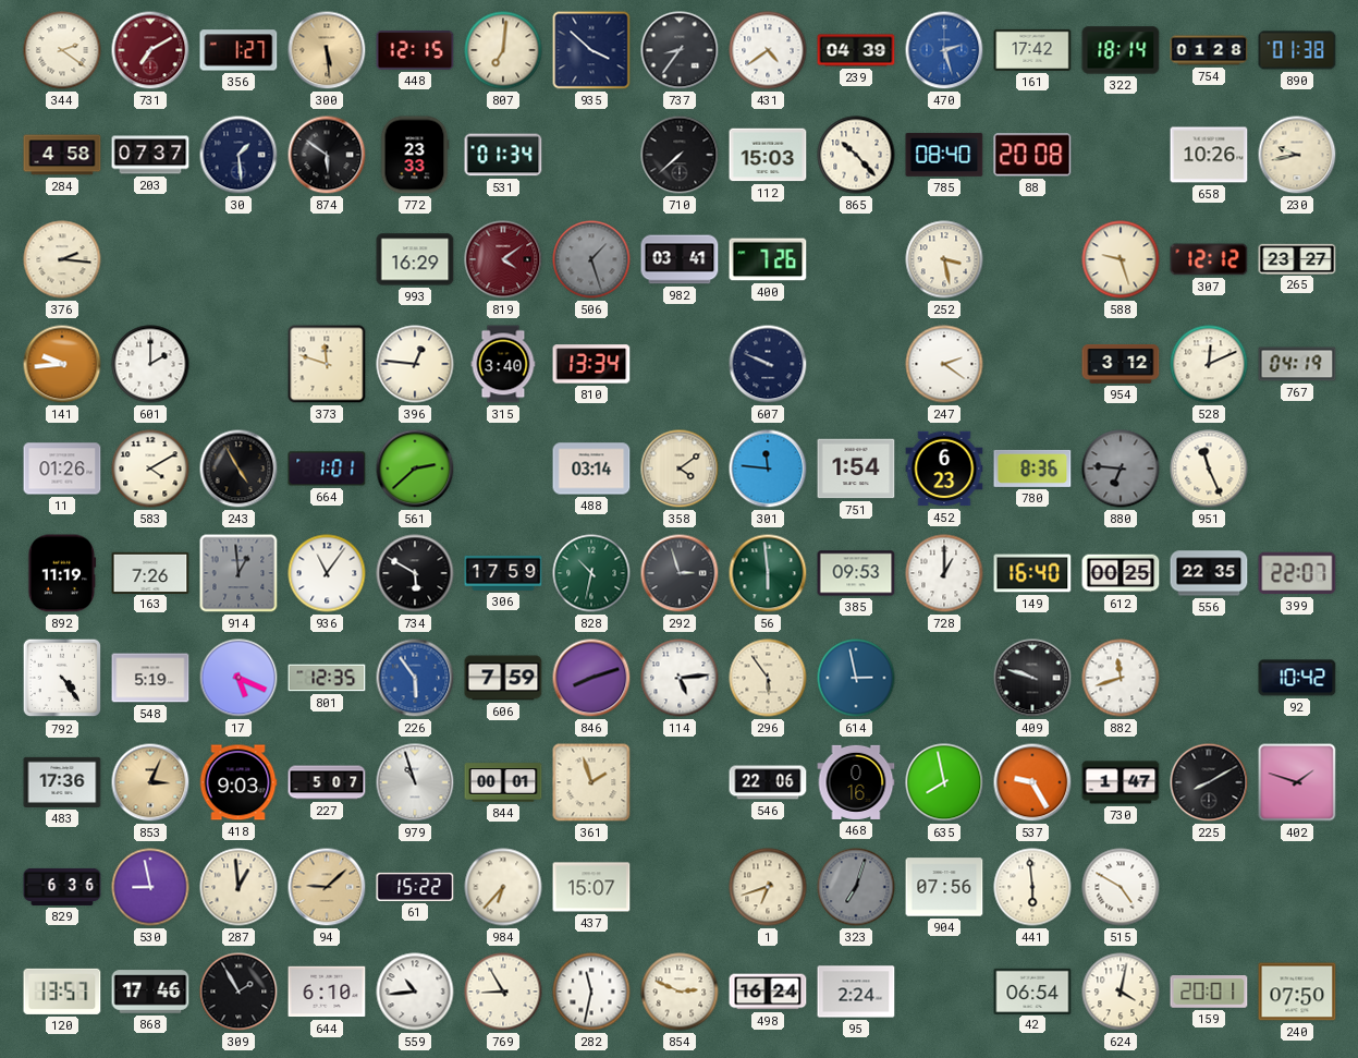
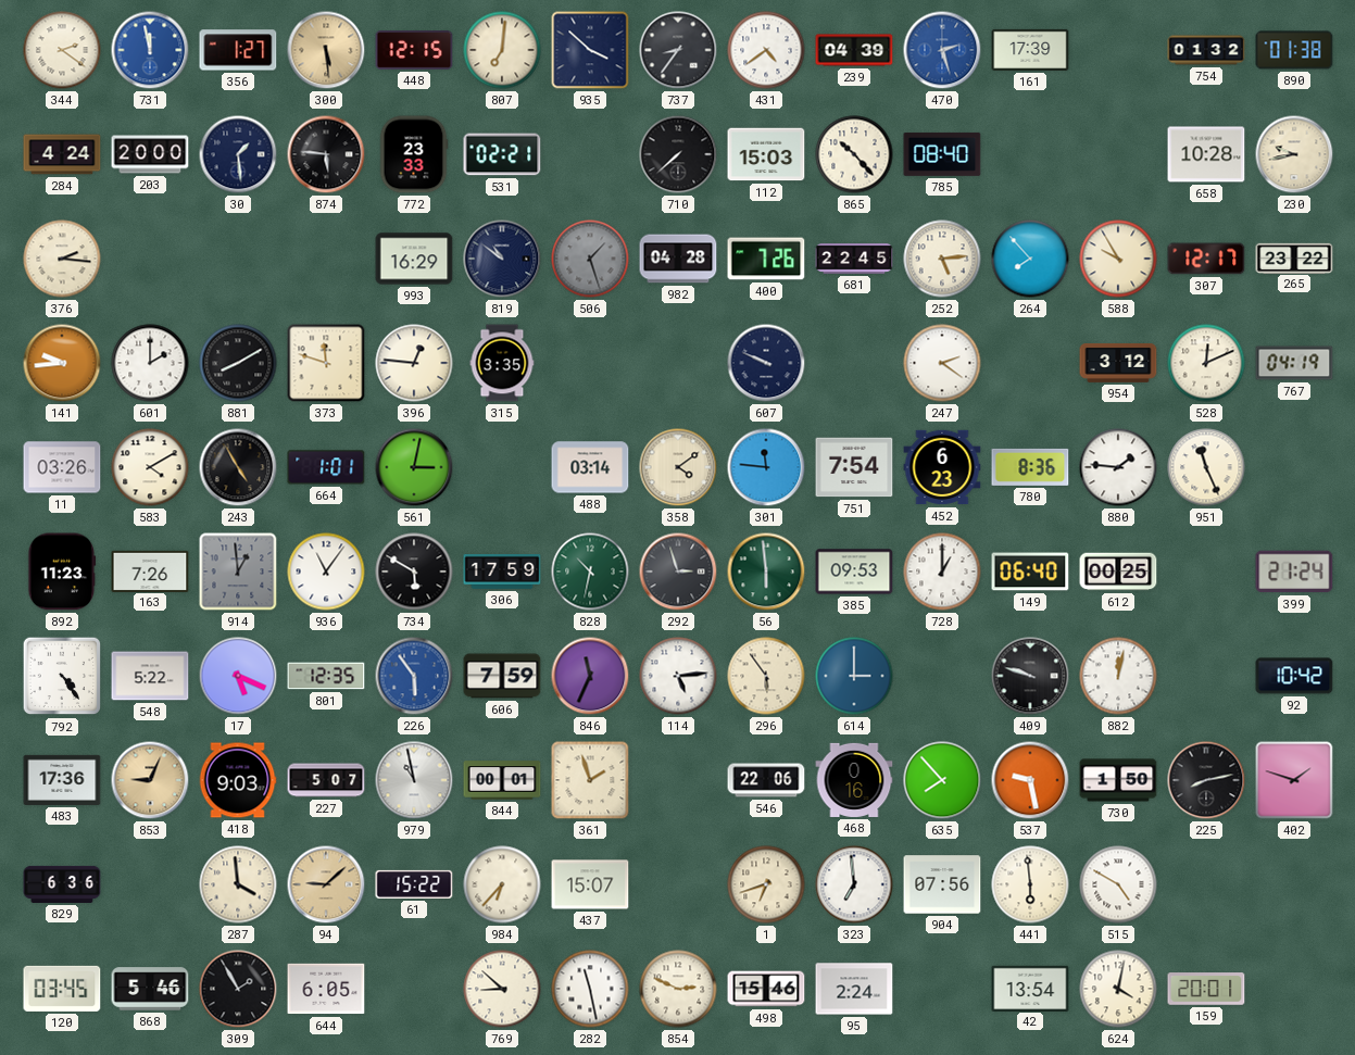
731: 7:10 -> 11:58
731 dial: burgundy -> blue
161: 17:42 -> 17:39
322: 18:14 -> none
754: 01:28 -> 01:32
284: 4:58 -> 4:24
203: 07:37 -> 20:00
874: 5:51 -> 5:46
531: 01:34 -> 02:21
88: 20:08 -> none
658: 10:26 -> 10:28
819: 4:09 -> 10:51
819 dial: burgundy -> navy
982: 03:41 -> 04:28
681: none -> 22:45
252: 3:28 -> 5:14
264: none -> 7:53
588: 9:27 -> 9:55
307: 12:12 -> 12:17
265: 23:27 -> 23:22
881: none -> 8:10
315: 3:40 -> 3:35
810: 13:34 -> none
11: 01:26 -> 03:26
561: 2:38 -> 3:02
751: 1:54 -> 7:54
880: 6:46 -> 1:46
880 dial: grey -> white
892: 11:19 -> 11:23
149: 16:40 -> 06:40
556: 22:35 -> none
399: 22:07 -> 21:24
548: 5:19 -> 5:22
846: 8:12 -> 11:34
614: 2:58 -> 3:00
882: 11:42 -> 12:02
853: 3:04 -> 9:04
979: 10:57 -> 10:58
635: 7:58 -> 7:53
537: 9:25 -> 9:28
730: 1:47 -> 1:50
225: 8:10 -> 8:13
530: 8:58 -> none
287: 12:59 -> 3:59
323: 7:03 -> 6:59
323 dial: grey -> white
120: 13:57 -> 03:45
868: 17:46 -> 5:46
644: 6:10 -> 6:05
559: 10:44 -> none
769: 8:55 -> 8:52
282: 11:32 -> 11:28
498: 16:24 -> 15:46
42: 06:54 -> 13:54
240: 07:50 -> none
